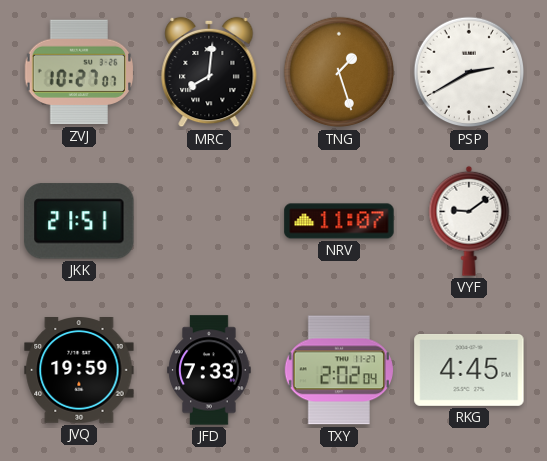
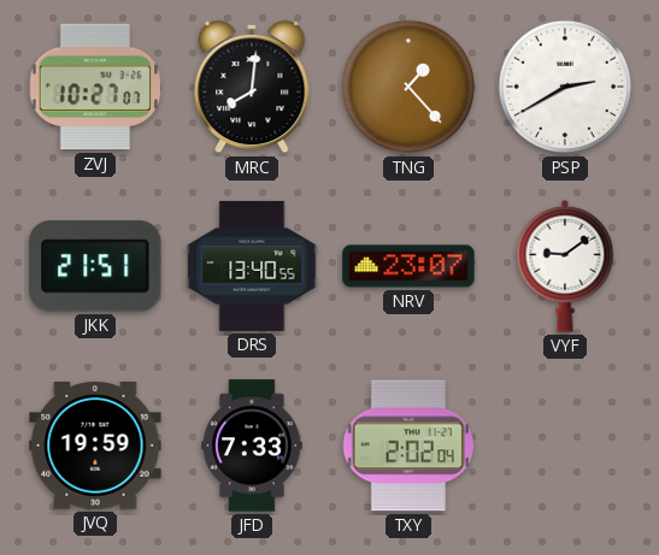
TNG: 1:27 -> 1:23
DRS: none -> 13:40
NRV: 11:07 -> 23:07
RKG: 4:45 -> none
